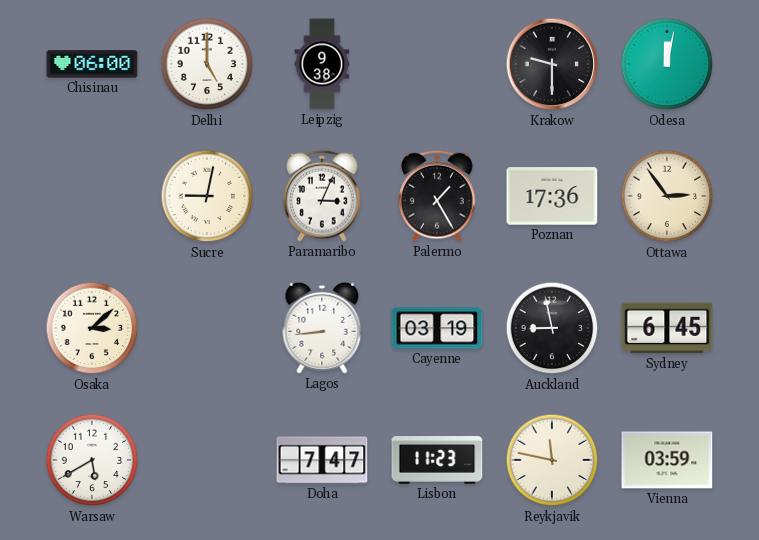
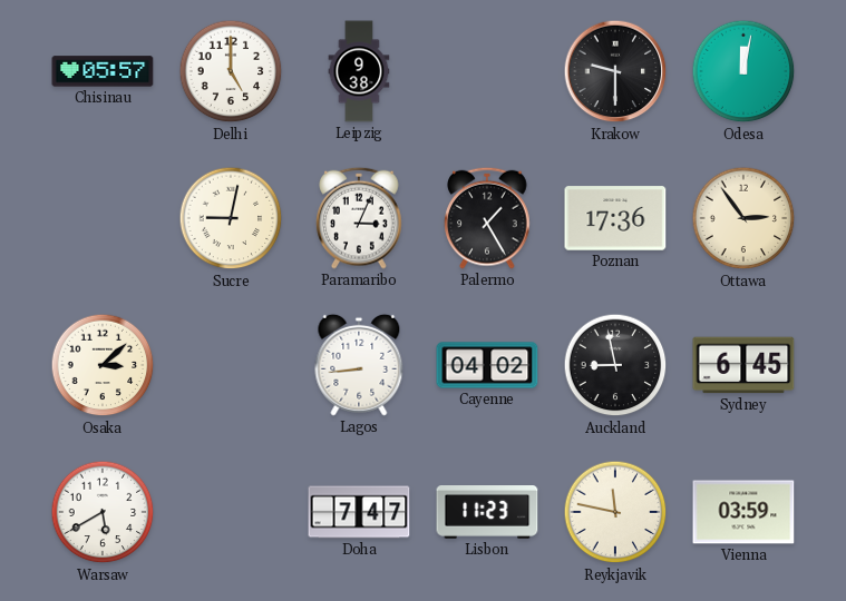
Chisinau: 06:00 -> 05:57
Cayenne: 03:19 -> 04:02
